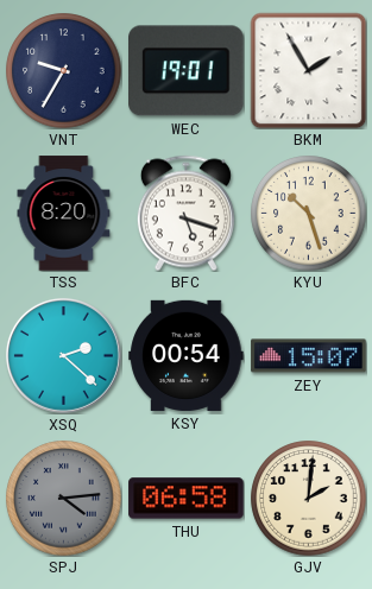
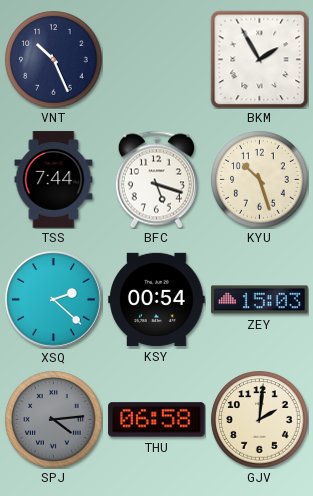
VNT: 9:35 -> 10:26
WEC: 19:01 -> none
TSS: 8:20 -> 7:44
ZEY: 15:07 -> 15:03
